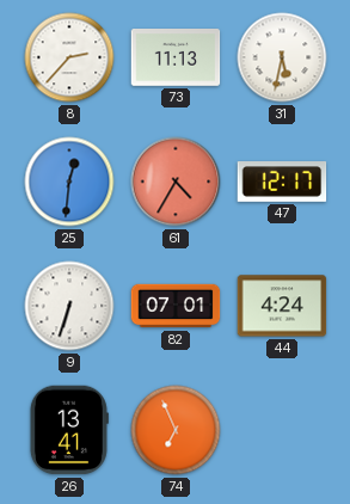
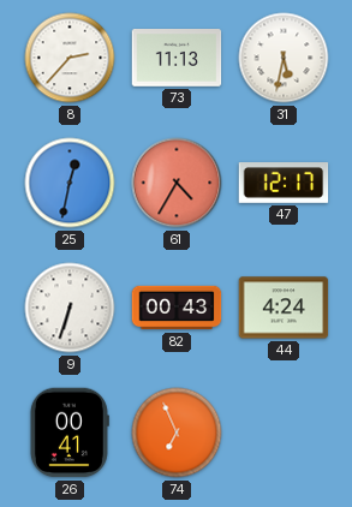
25: 12:31 -> 12:32
82: 07:01 -> 00:43
26: 13:41 -> 00:41
